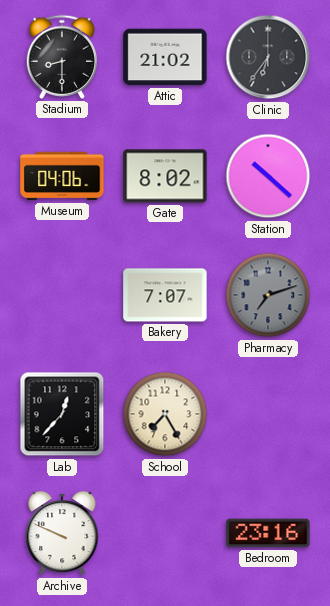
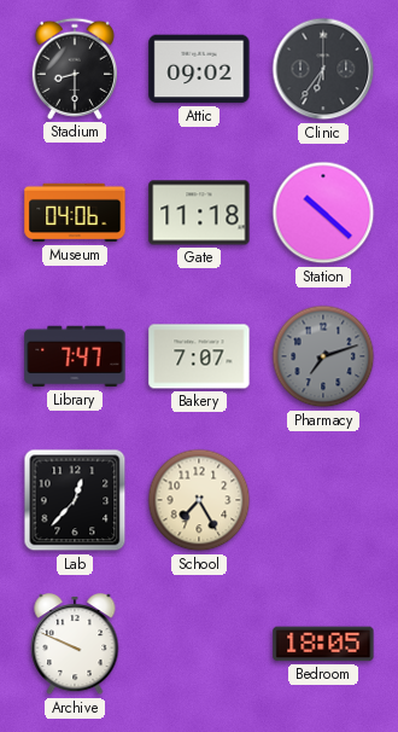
Attic: 21:02 -> 09:02
Gate: 8:02 -> 11:18
Library: none -> 7:47
Bedroom: 23:16 -> 18:05
